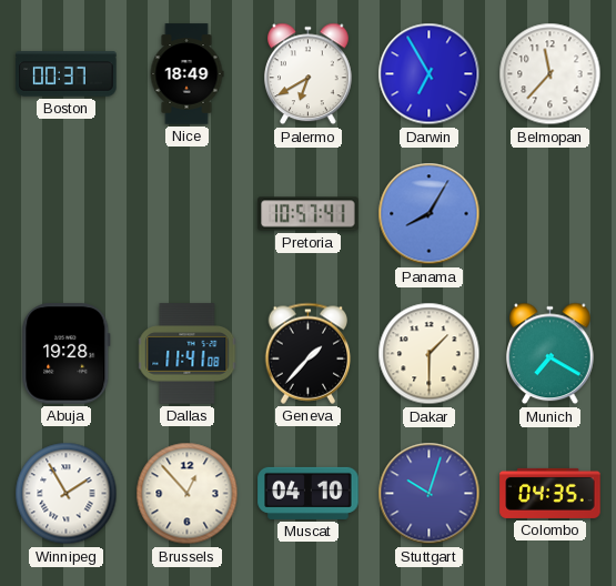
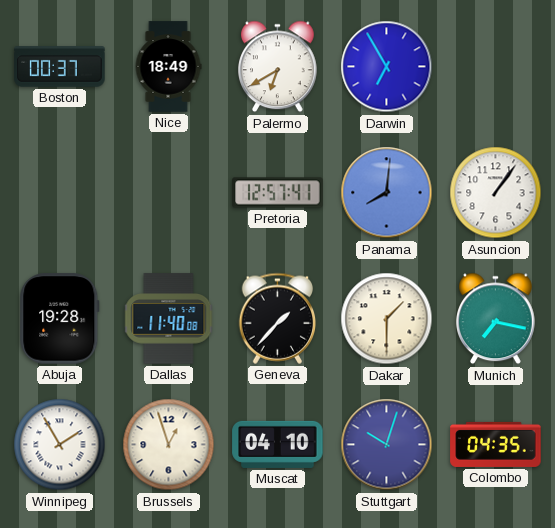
Belmopan: 11:37 -> none
Pretoria: 10:57 -> 12:57
Panama: 8:05 -> 8:01
Asuncion: none -> 1:06
Dallas: 11:41 -> 11:40
Munich: 7:20 -> 7:17
Brussels: 12:53 -> 12:57
